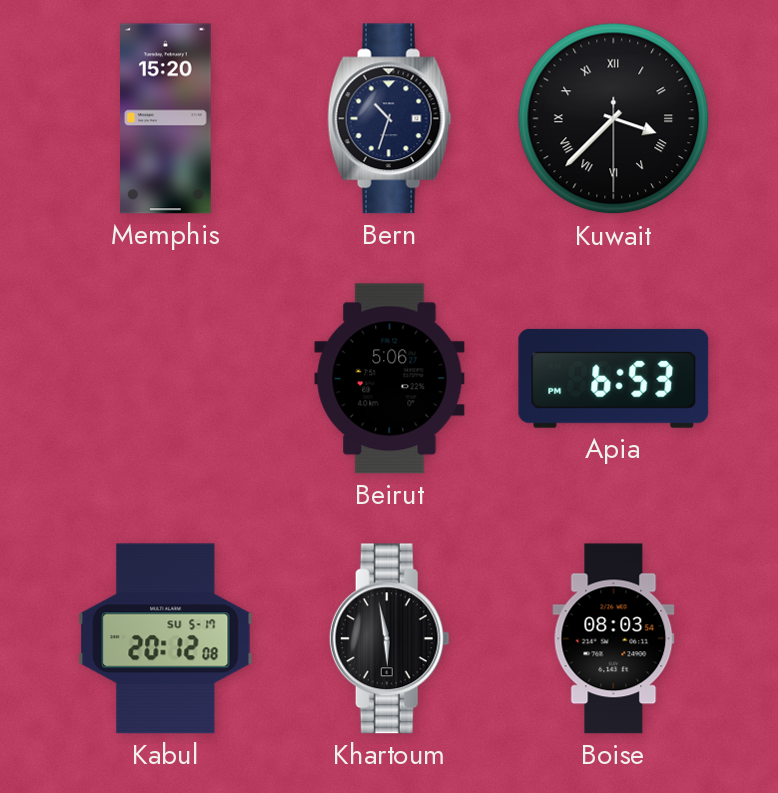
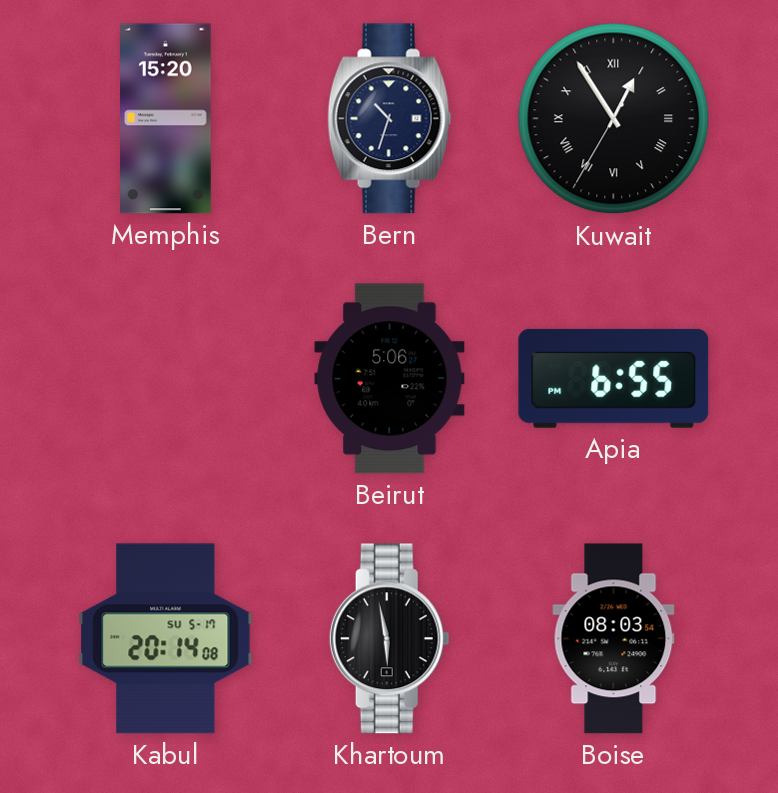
Kuwait: 3:37 -> 12:54
Apia: 6:53 -> 6:55
Kabul: 20:12 -> 20:14
